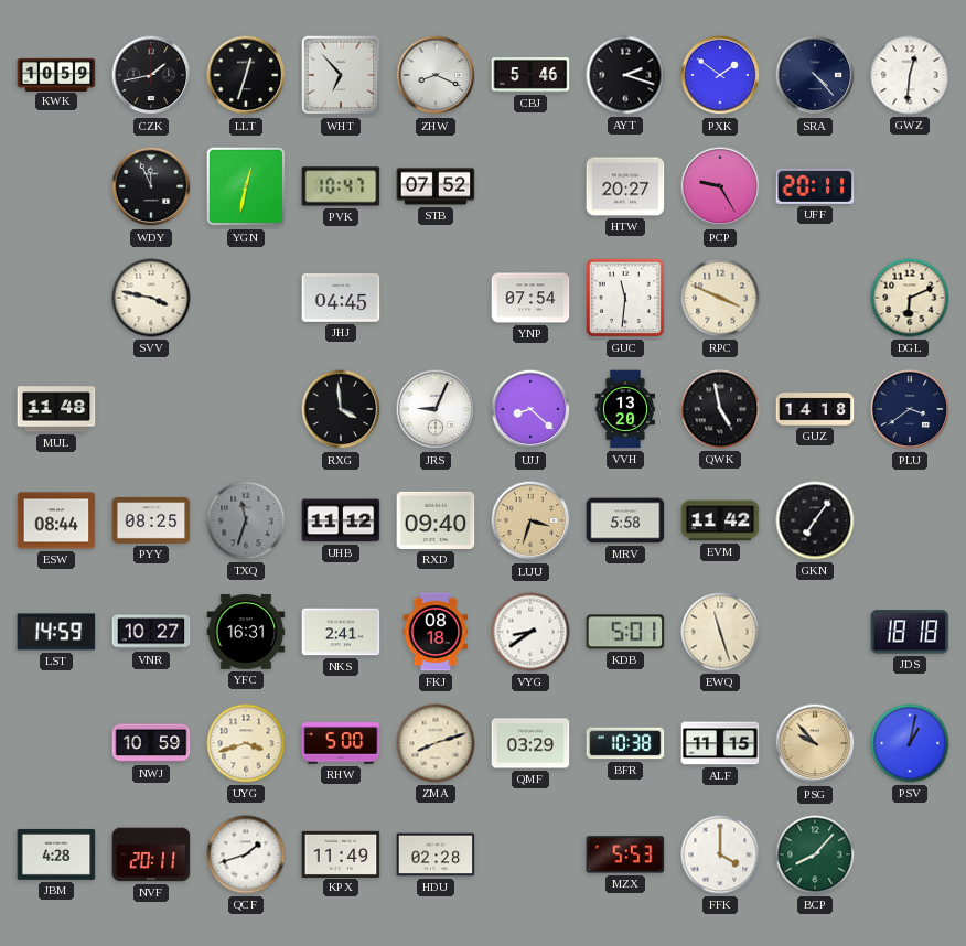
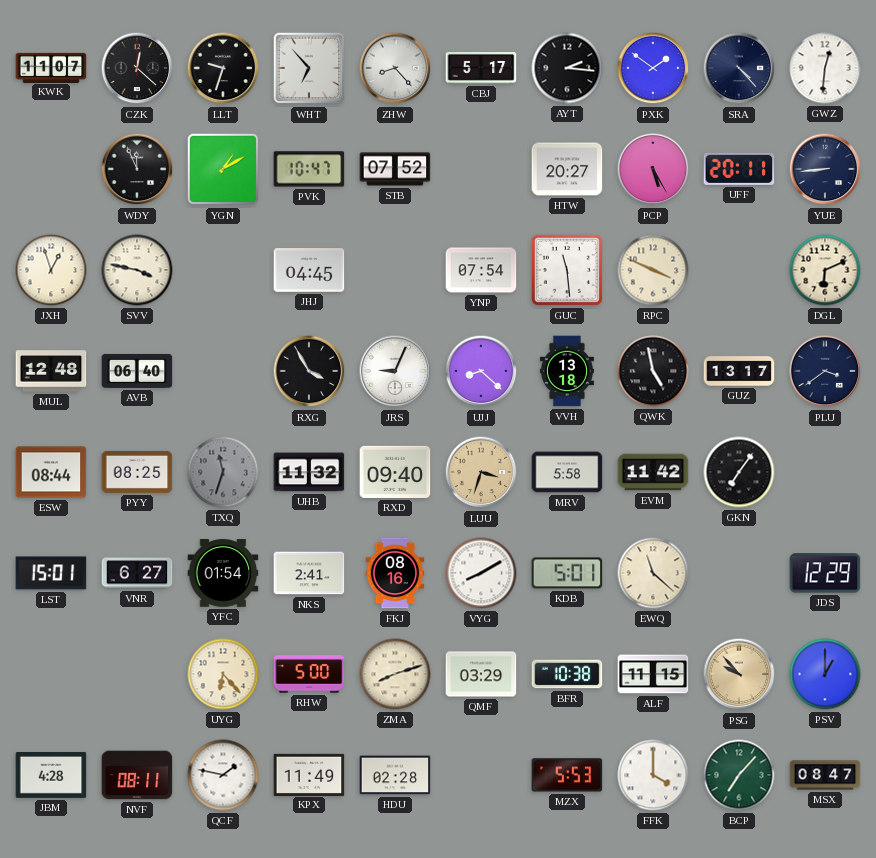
KWK: 10:59 -> 11:07
CZK: 1:43 -> 12:22
LLT: 12:33 -> 9:33
ZHW: 8:19 -> 8:23
CBJ: 5:46 -> 5:17
AYT: 2:18 -> 2:16
YGN: 12:32 -> 1:10
PCP: 9:25 -> 5:25
YUE: none -> 8:44
JXH: none -> 12:57
GUC: 11:31 -> 11:29
MUL: 11:48 -> 12:48
AVB: none -> 06:40
RXG: 3:59 -> 3:55
VVH: 13:20 -> 13:18
GUZ: 14:18 -> 13:17
UHB: 11:12 -> 11:32
LST: 14:59 -> 15:01
VNR: 10:27 -> 6:27
YFC: 16:31 -> 01:54
FKJ: 08:18 -> 08:16
VYG: 8:39 -> 8:10
EWQ: 11:27 -> 11:22
JDS: 18:18 -> 12:29
NWJ: 10:59 -> none
UYG: 3:42 -> 6:23
PSV: 1:02 -> 1:00
NVF: 20:11 -> 08:11
QCF: 1:42 -> 1:47
BCP: 8:07 -> 7:07
MSX: none -> 08:47
